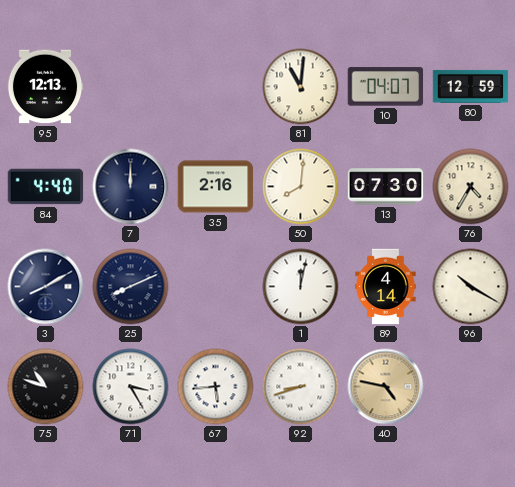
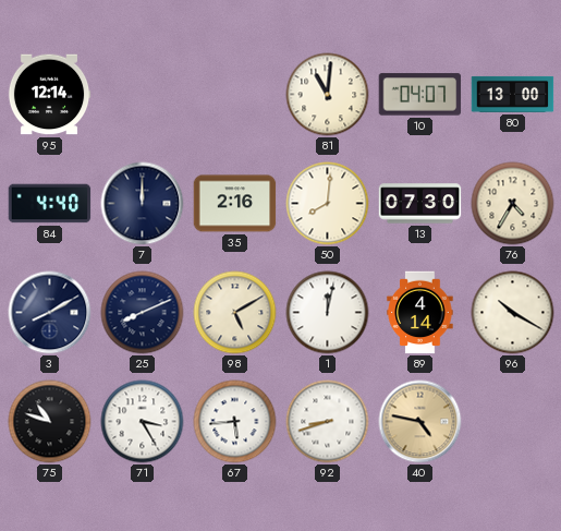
95: 12:13 -> 12:14
80: 12:59 -> 13:00
98: none -> 5:10
